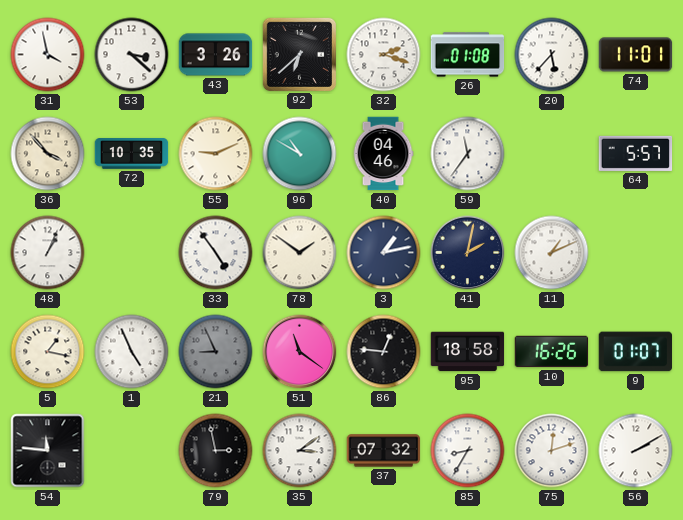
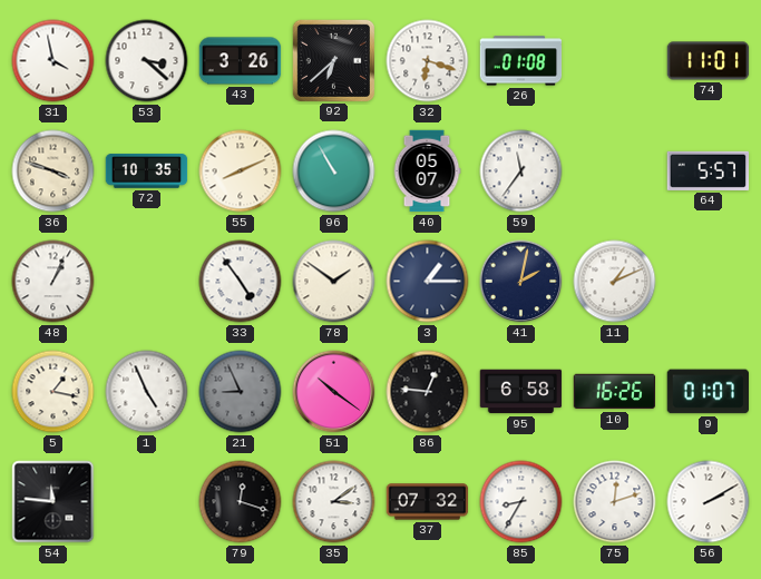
32: 2:18 -> 6:18
20: 5:37 -> none
36: 3:53 -> 3:48
55: 9:11 -> 8:11
96: 10:50 -> 10:55
40: 04:46 -> 05:07
3: 1:13 -> 1:15
51: 11:21 -> 10:21
95: 18:58 -> 6:58
79: 2:58 -> 12:18
